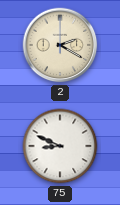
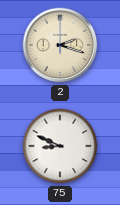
2: 2:20 -> 2:18
